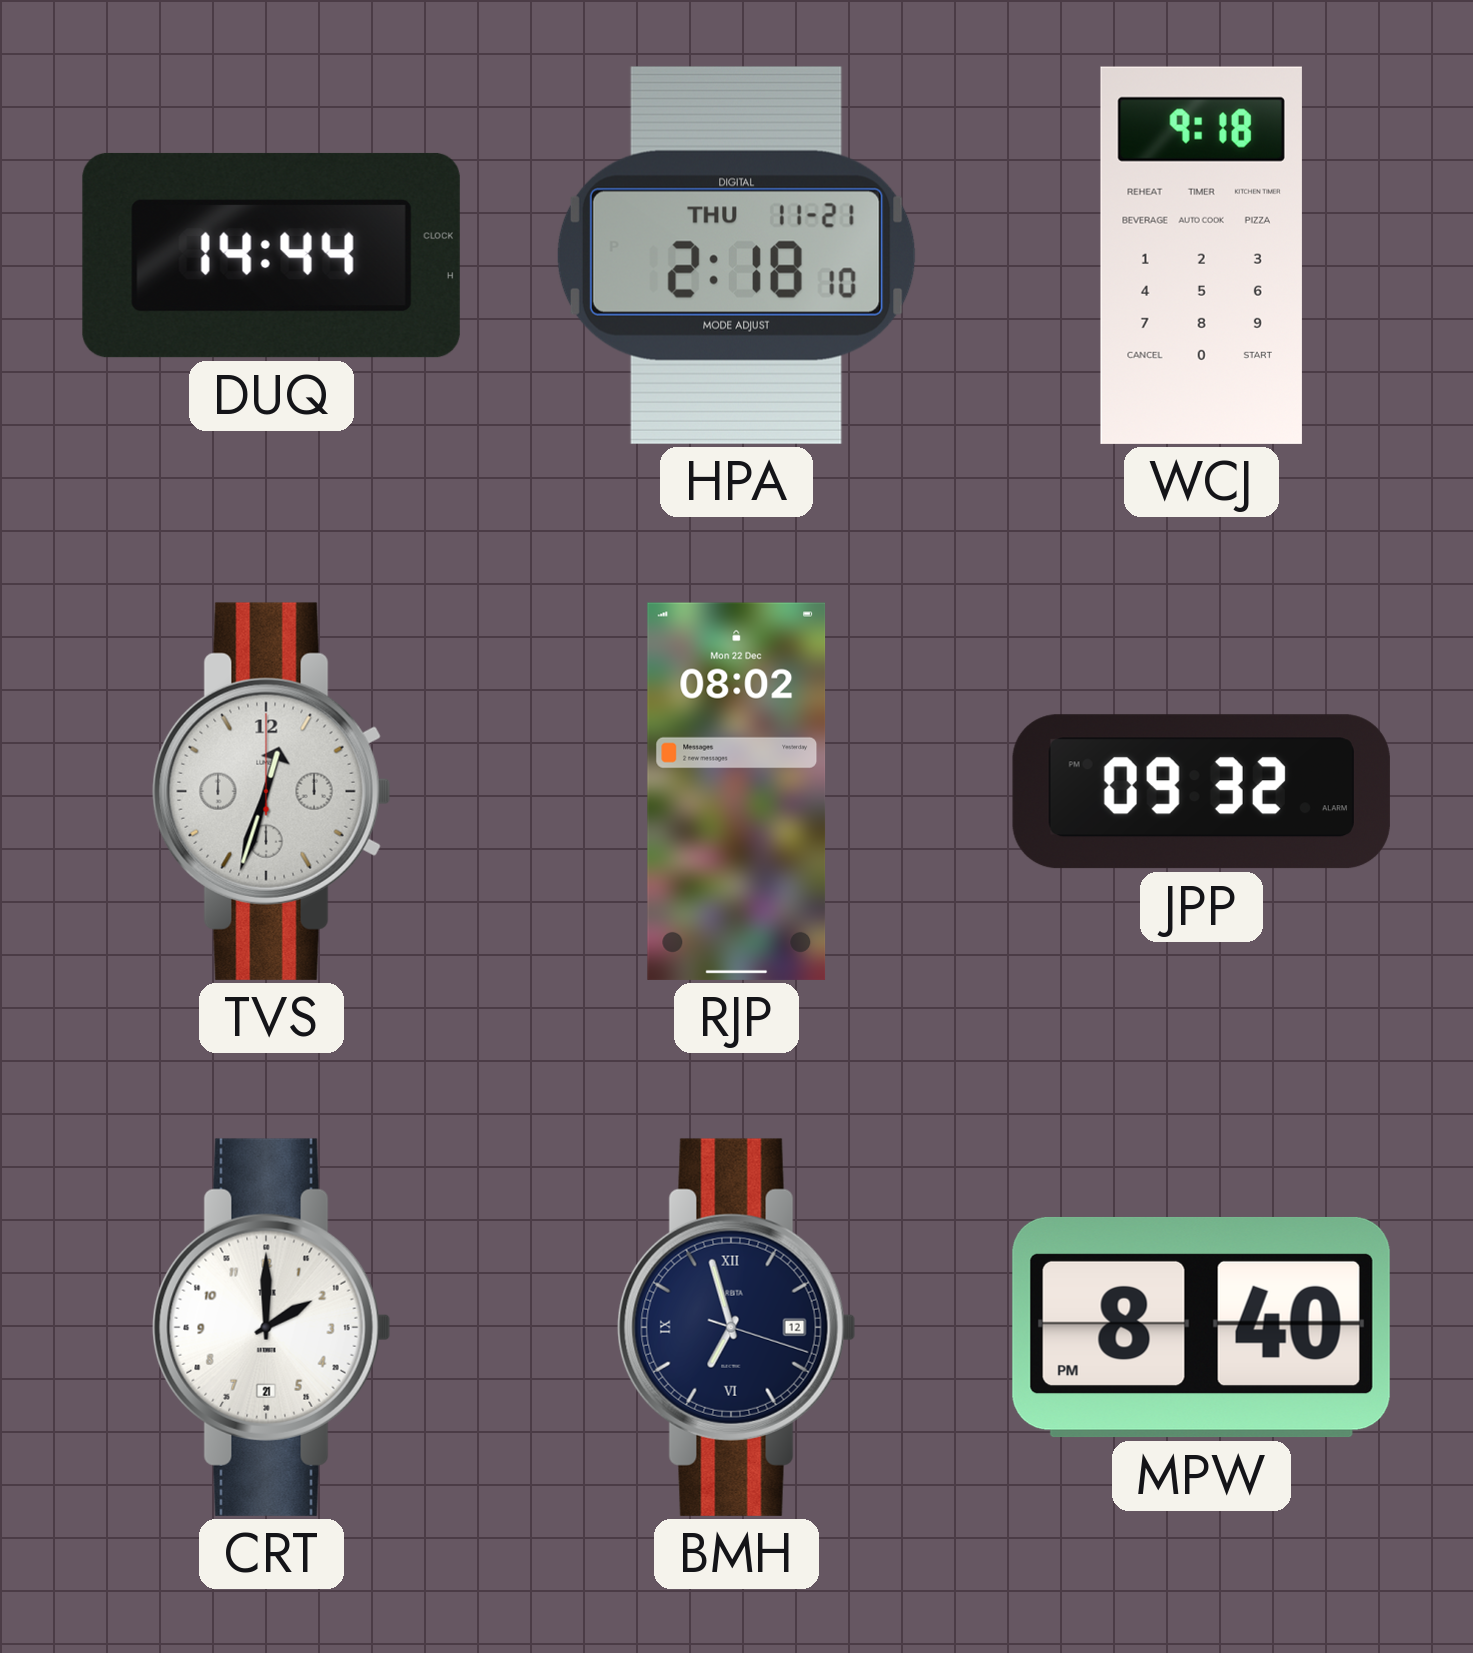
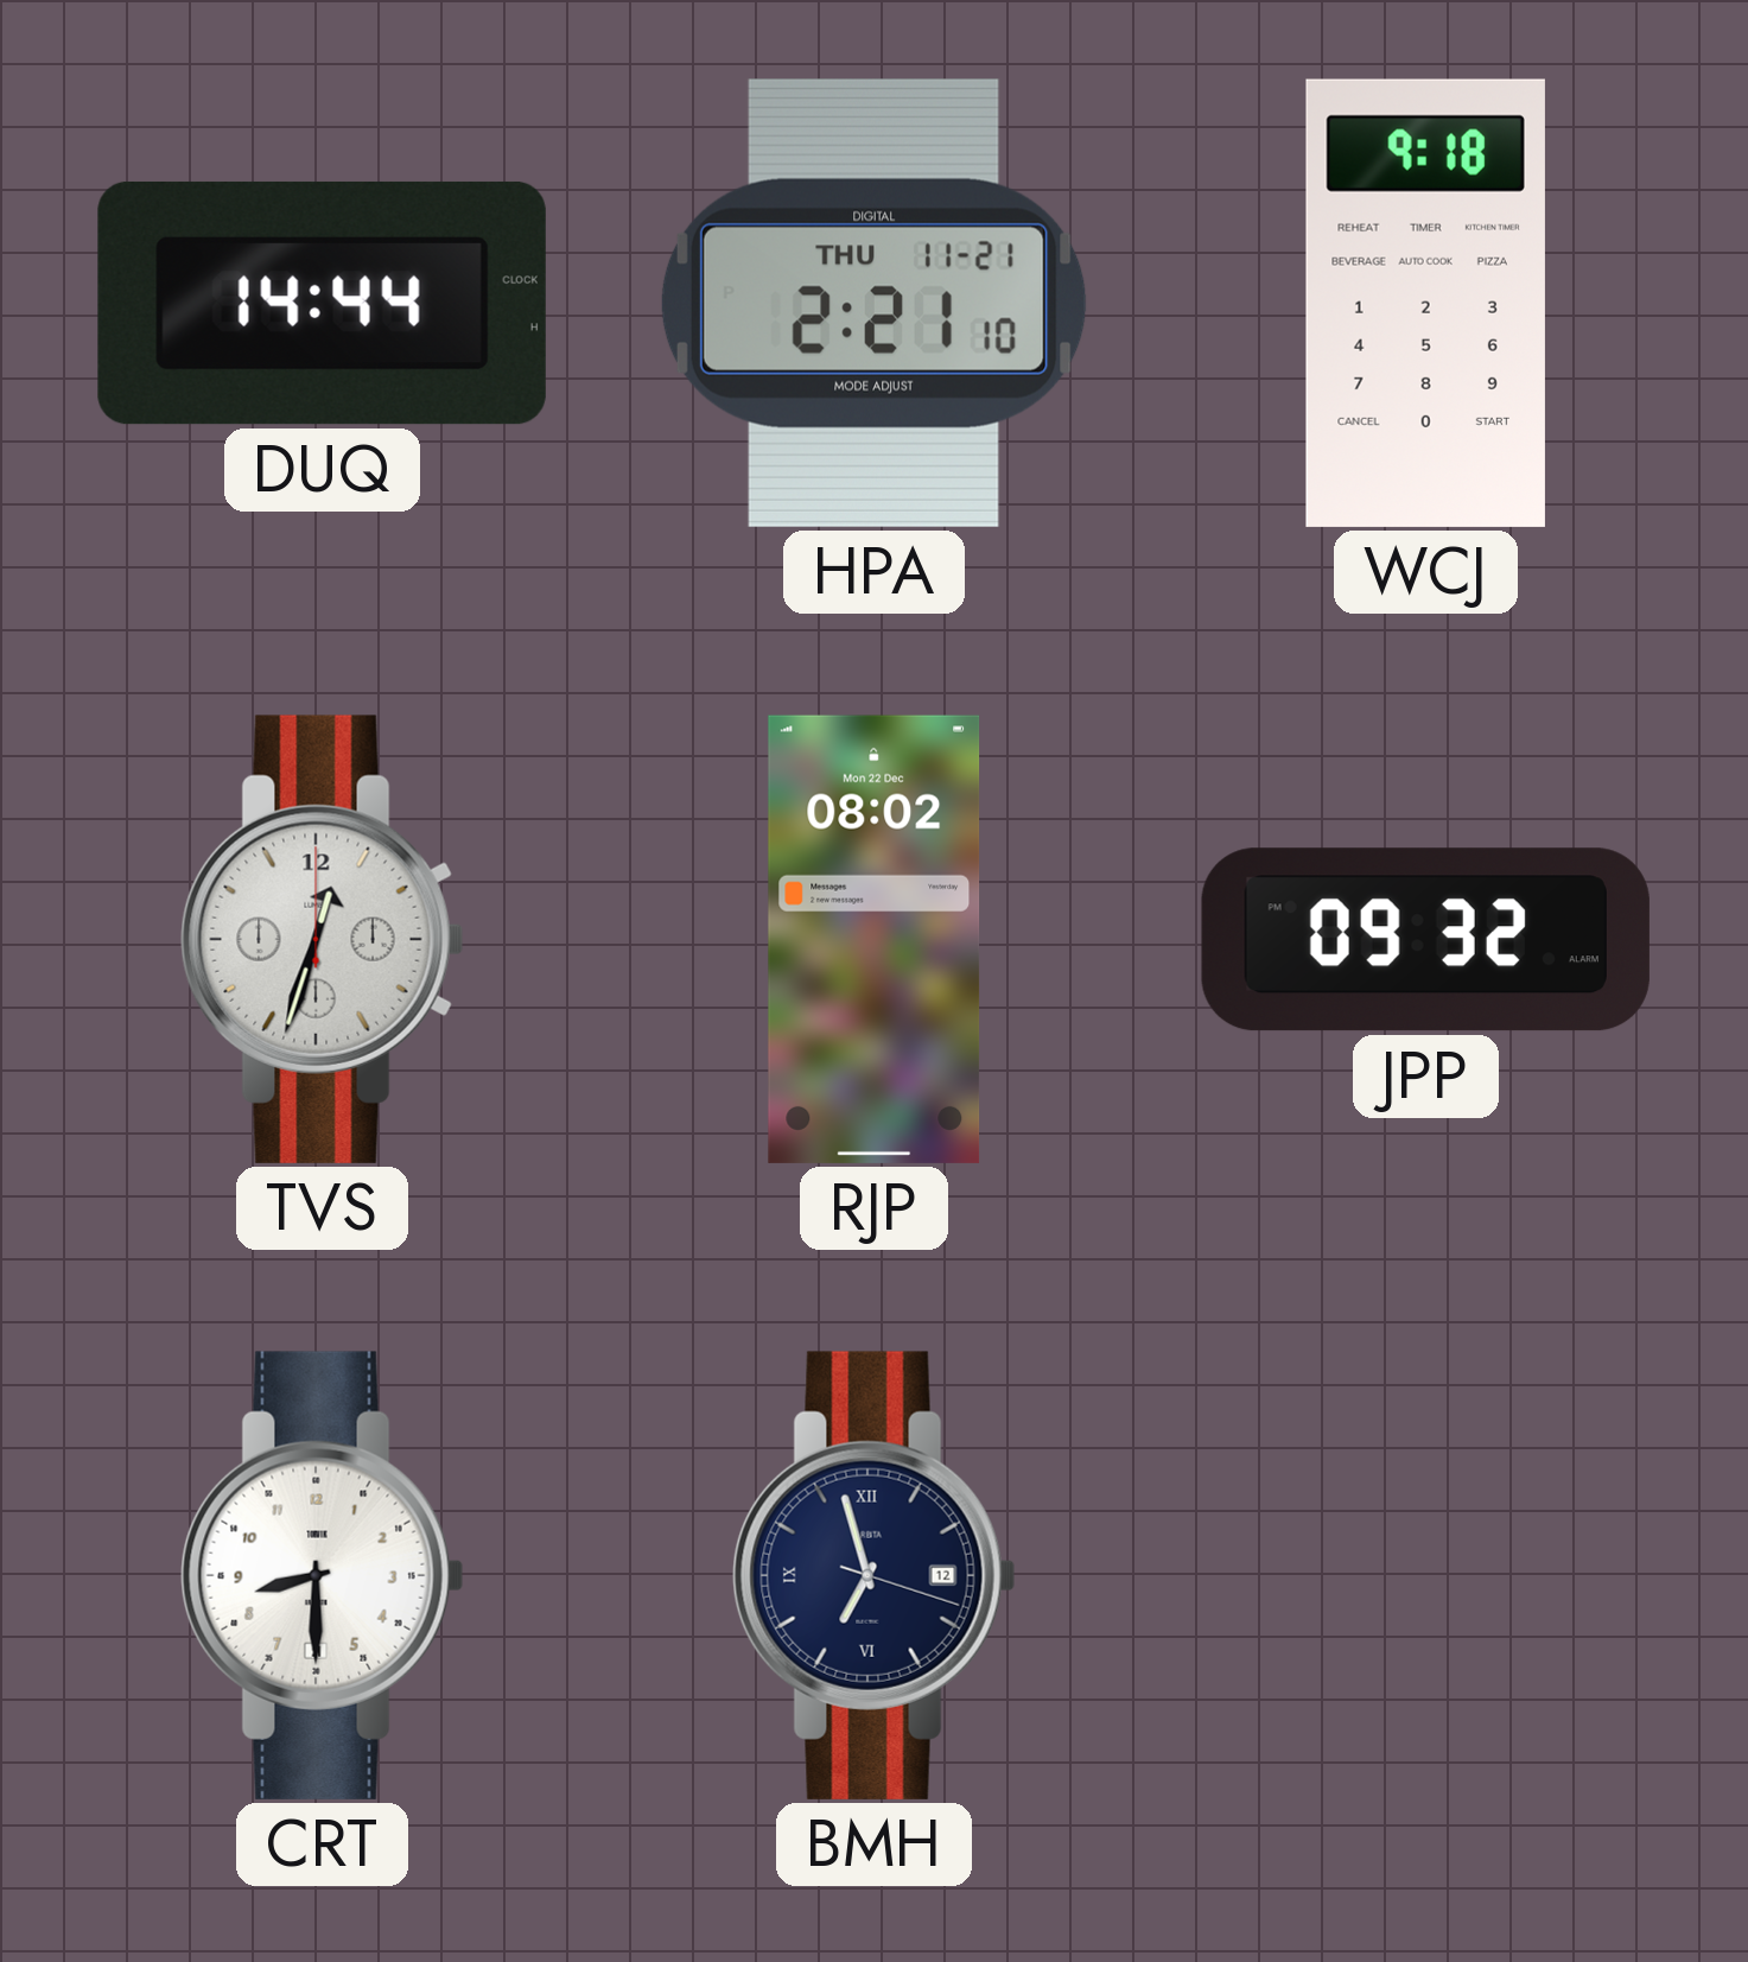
HPA: 2:18 -> 2:21
CRT: 2:00 -> 8:30
MPW: 8:40 -> none
